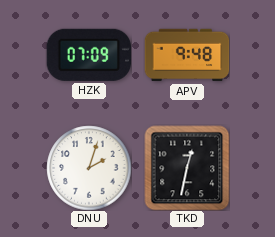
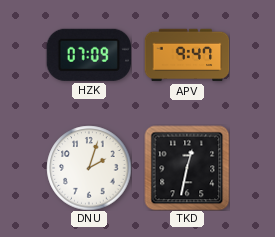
APV: 9:48 -> 9:47
